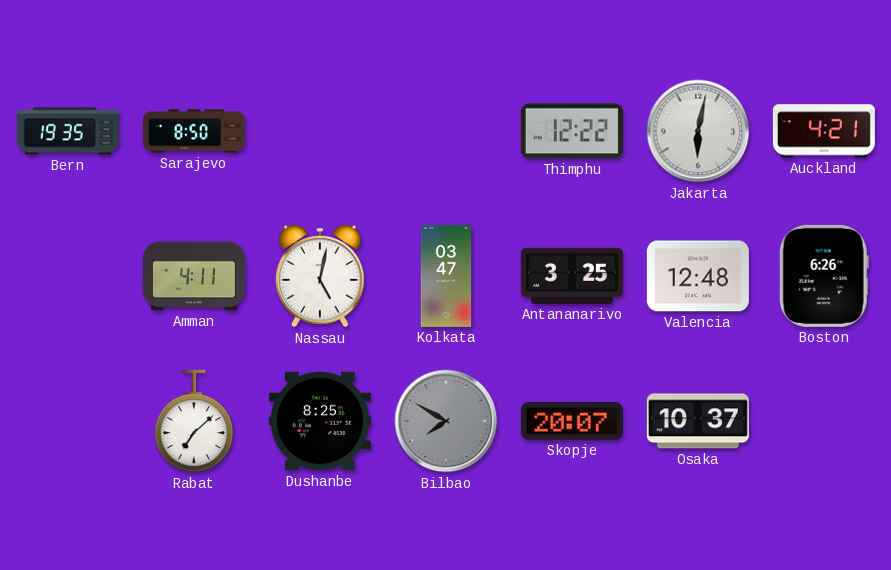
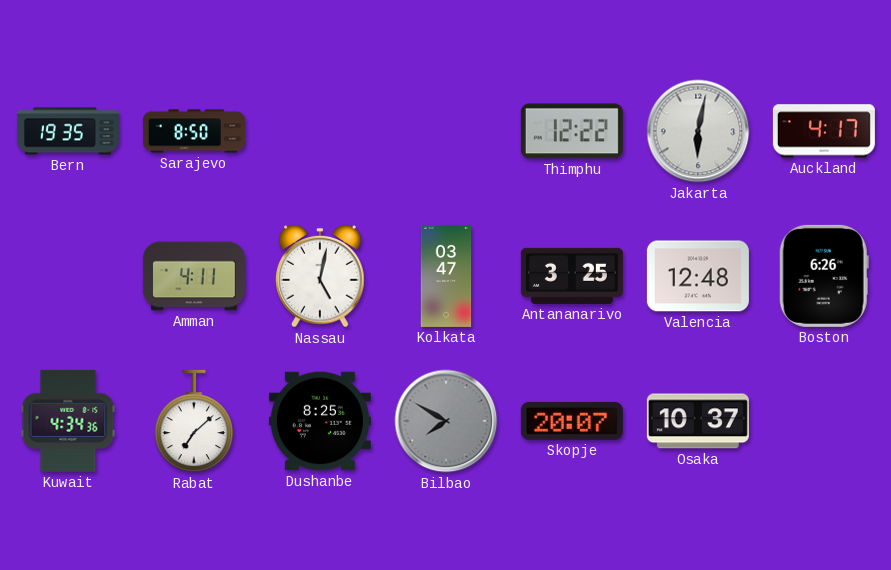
Auckland: 4:21 -> 4:17
Kuwait: none -> 4:34
